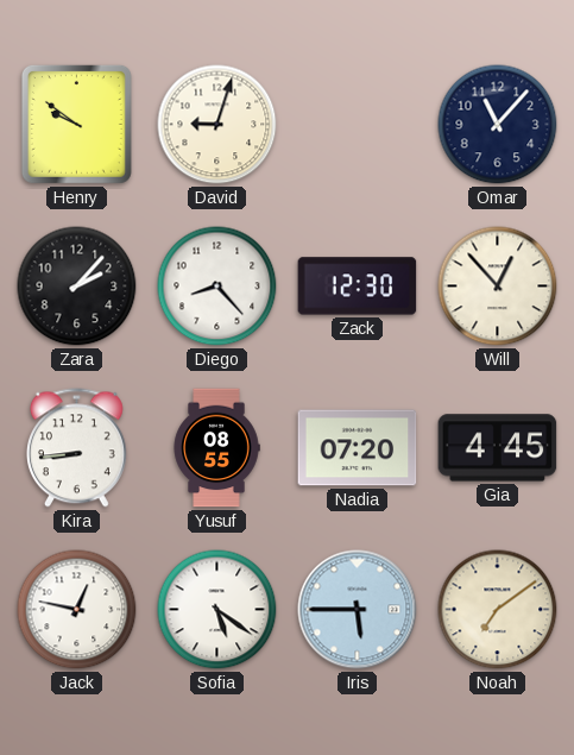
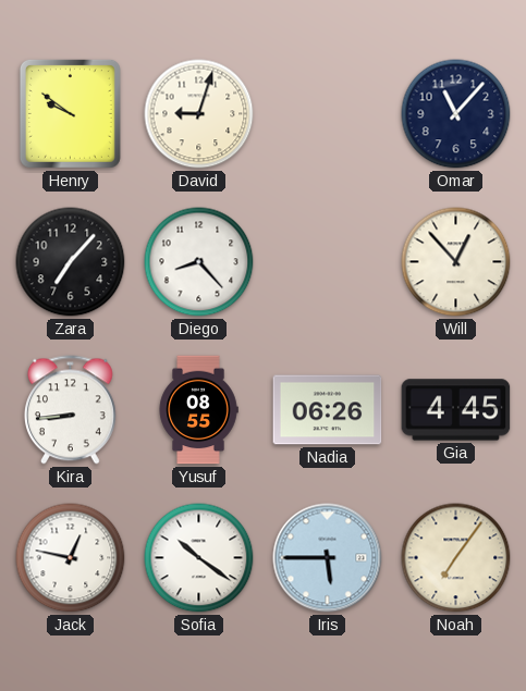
Zara: 2:07 -> 7:07
Zack: 12:30 -> none
Nadia: 07:20 -> 06:26
Sofia: 5:21 -> 10:21
Noah: 7:09 -> 7:06
